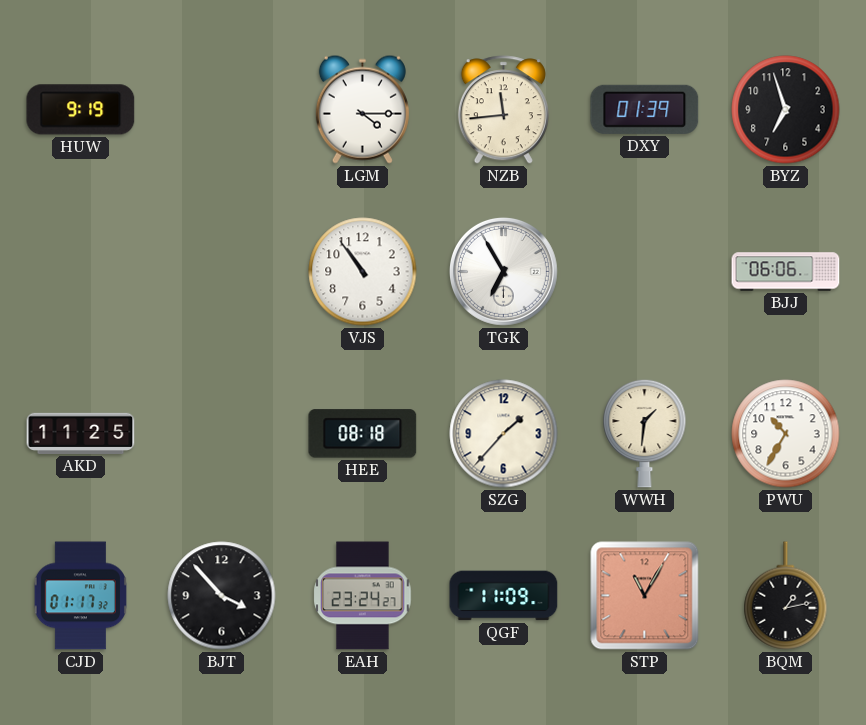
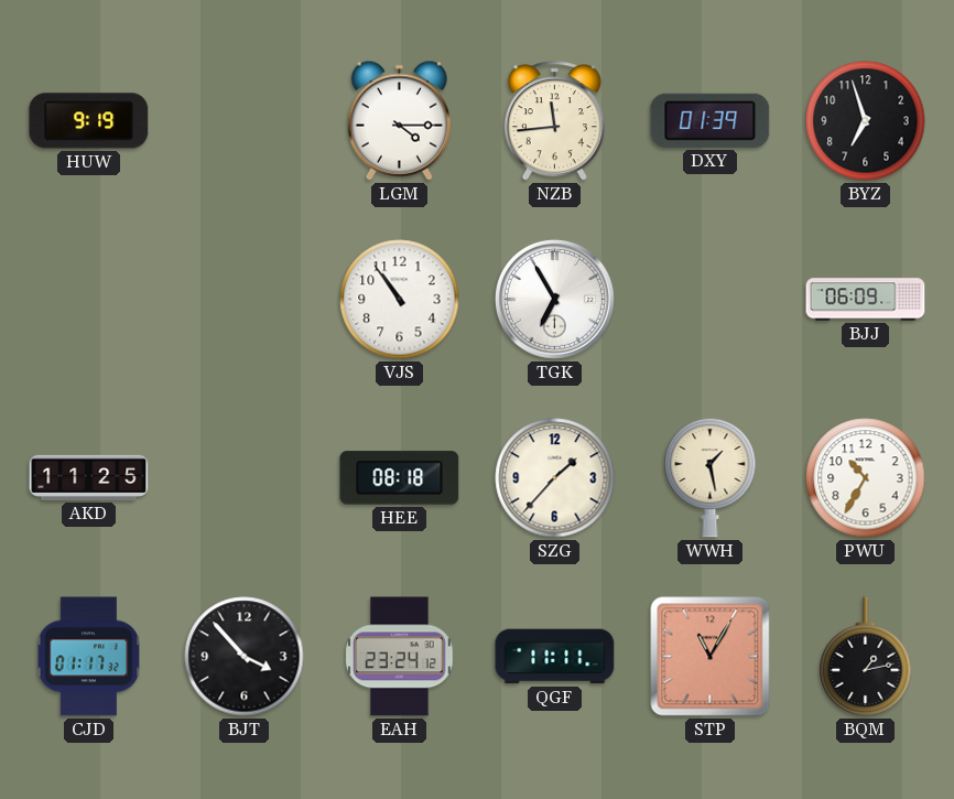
BJJ: 06:06 -> 06:09
WWH: 1:31 -> 1:28
EAH: 23:24:27 -> 23:24:12
QGF: 11:09 -> 11:11
